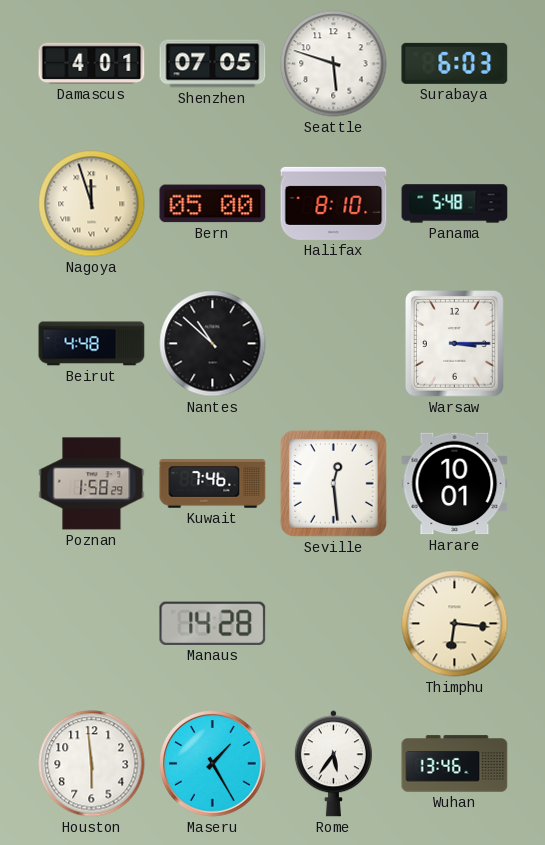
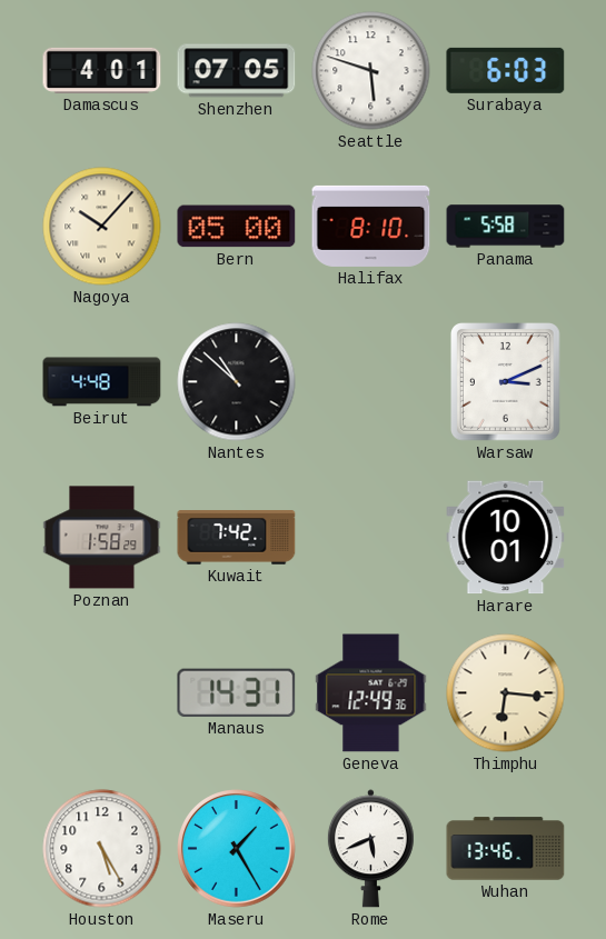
Nagoya: 11:57 -> 10:07
Panama: 5:48 -> 5:58
Warsaw: 3:15 -> 3:11
Kuwait: 7:46 -> 7:42
Seville: 12:29 -> none
Manaus: 14:28 -> 14:31
Geneva: none -> 12:49
Houston: 5:59 -> 5:25
Rome: 5:36 -> 5:41
